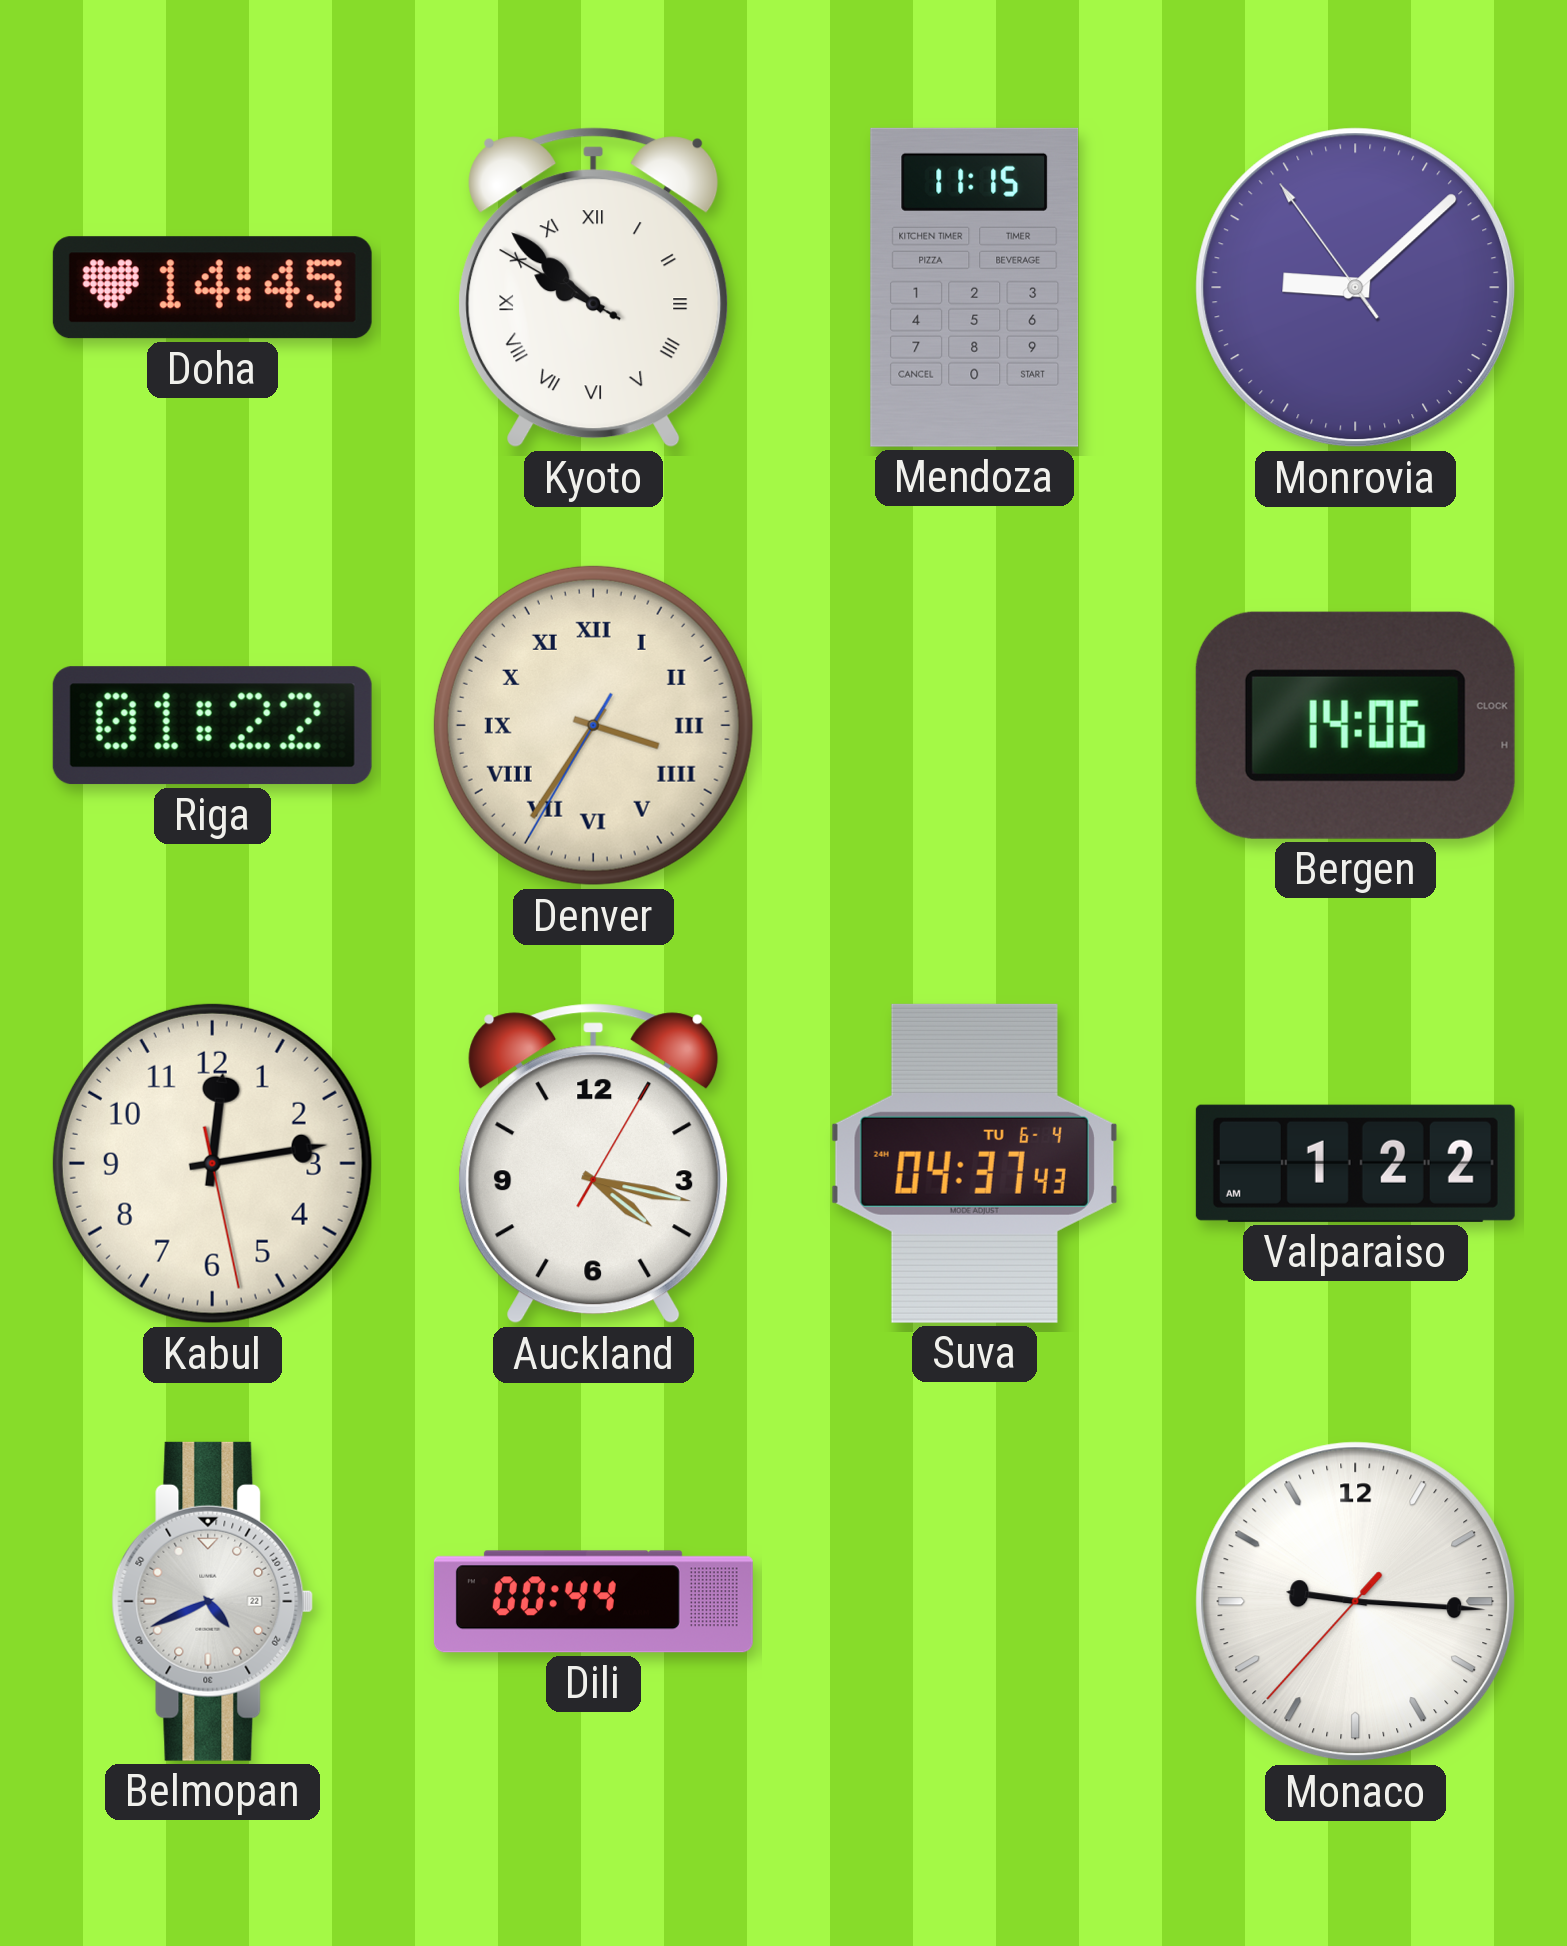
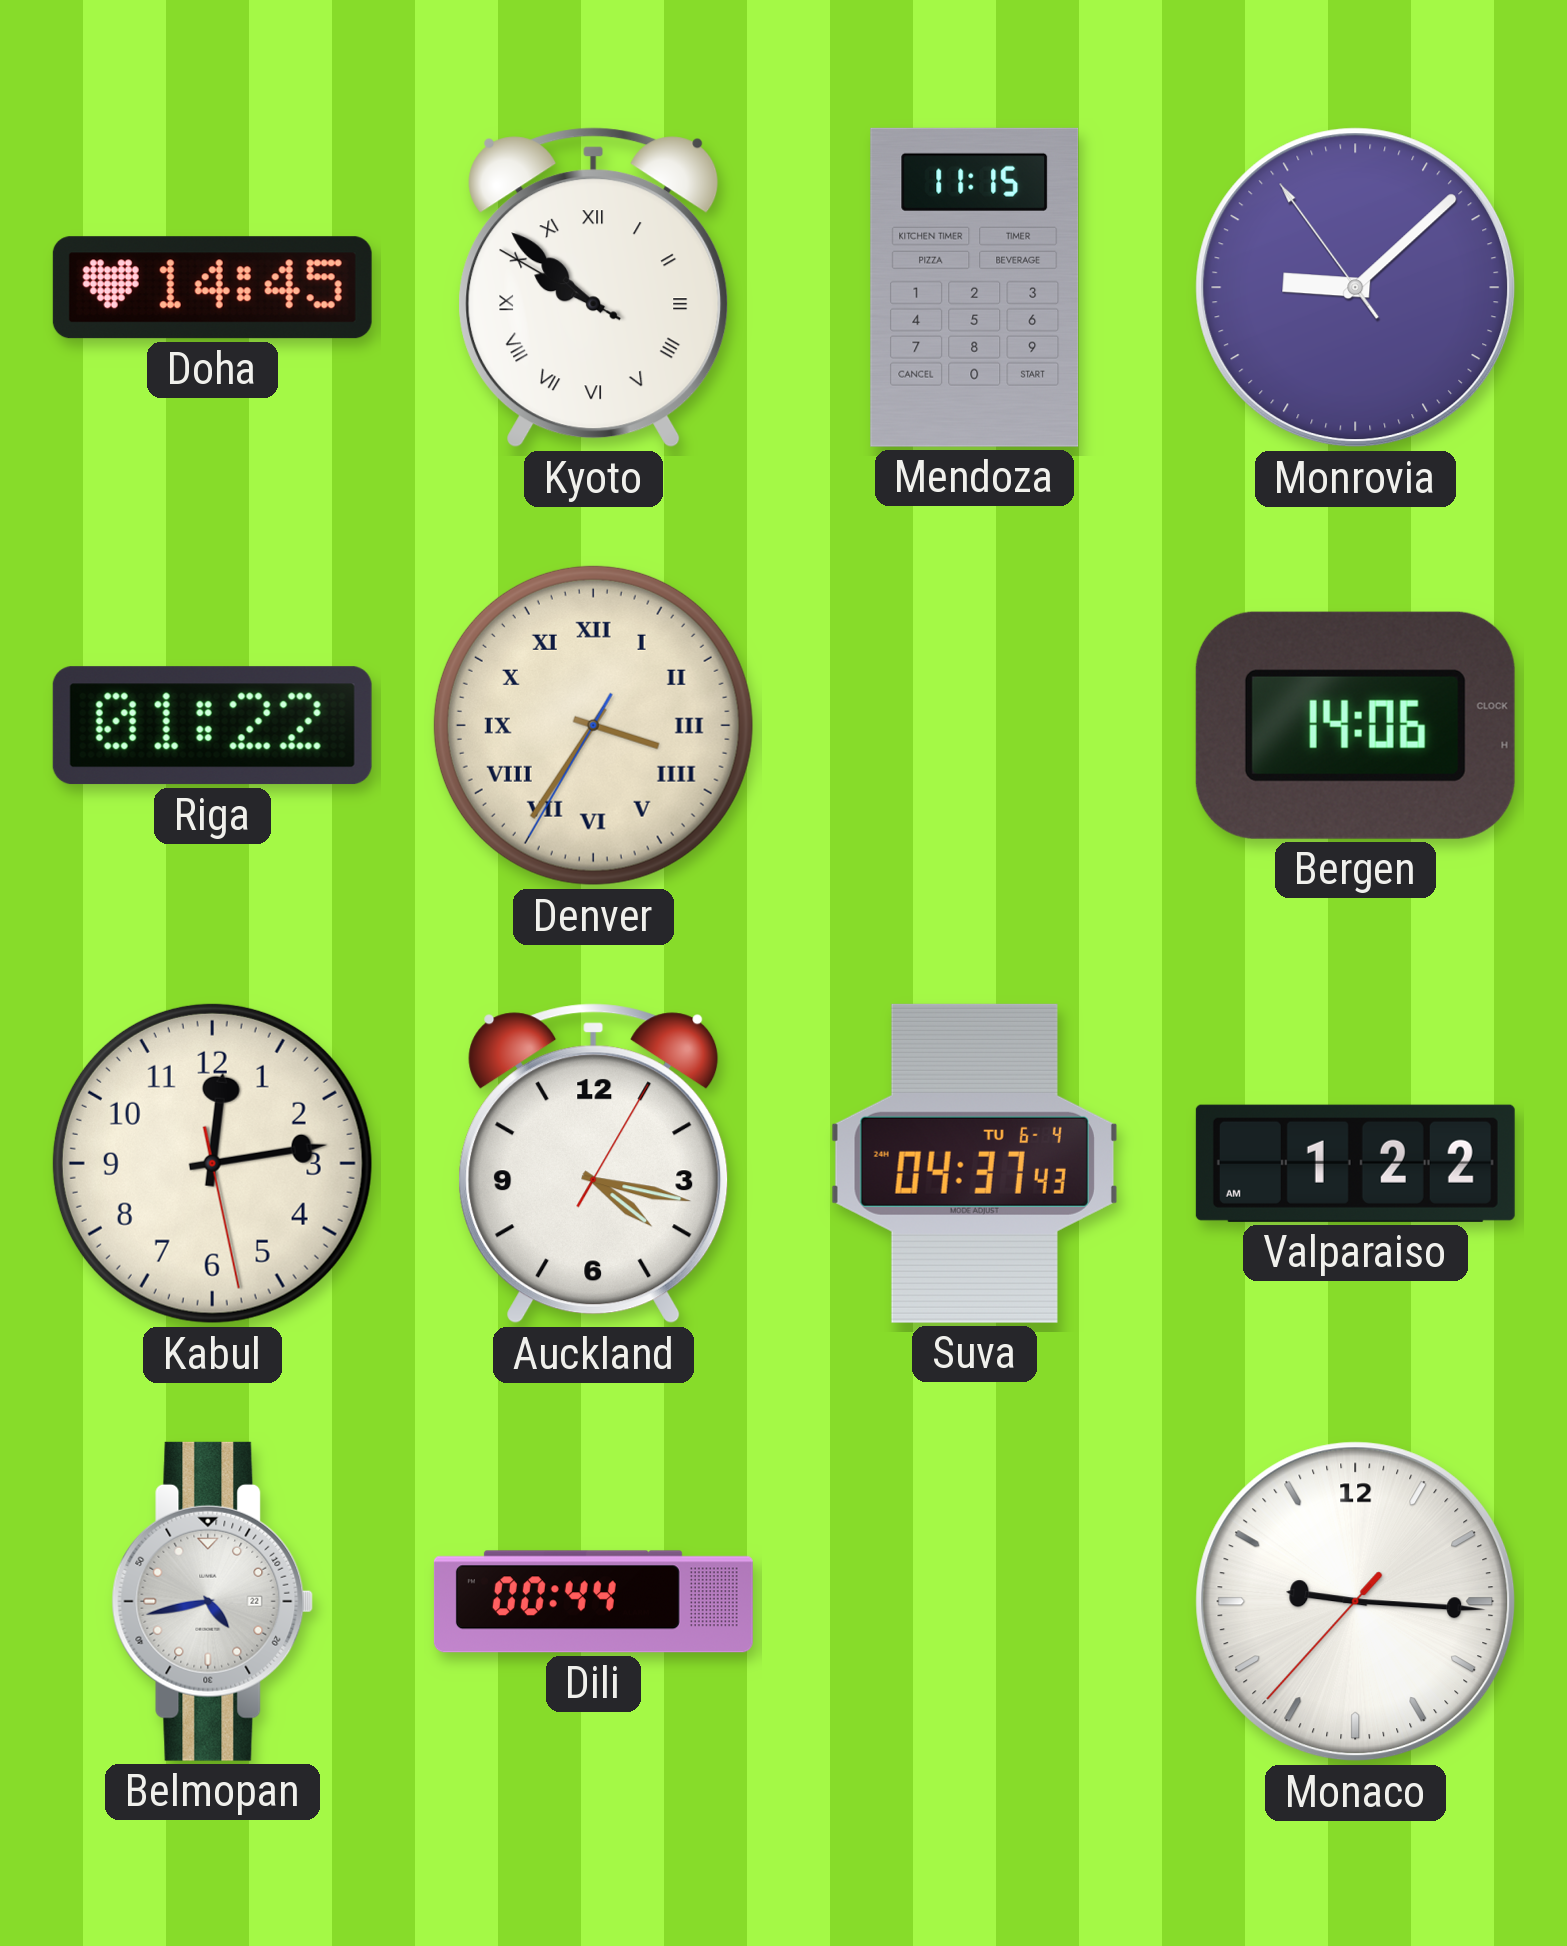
Belmopan: 4:41 -> 4:43
